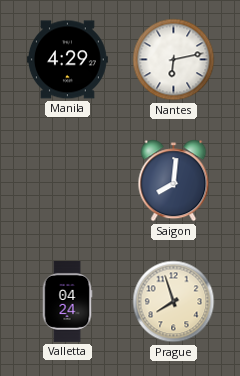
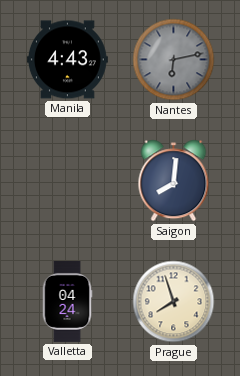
Manila: 4:29 -> 4:43
Nantes dial: white -> grey
